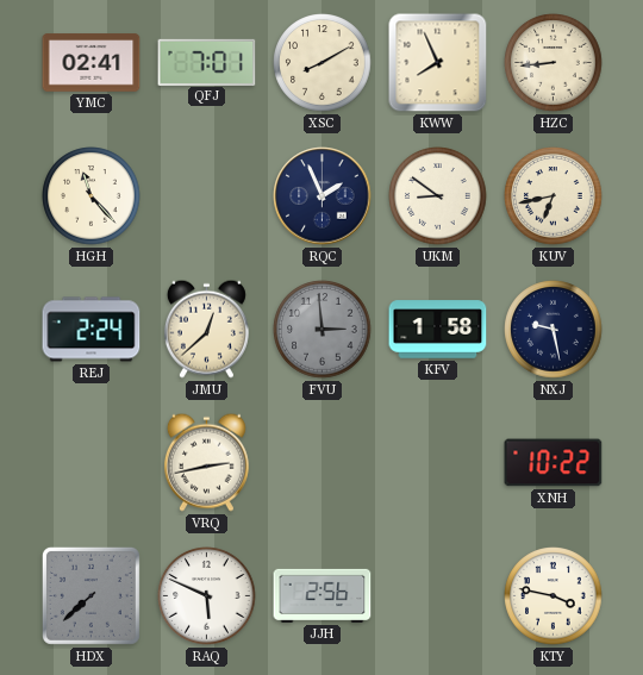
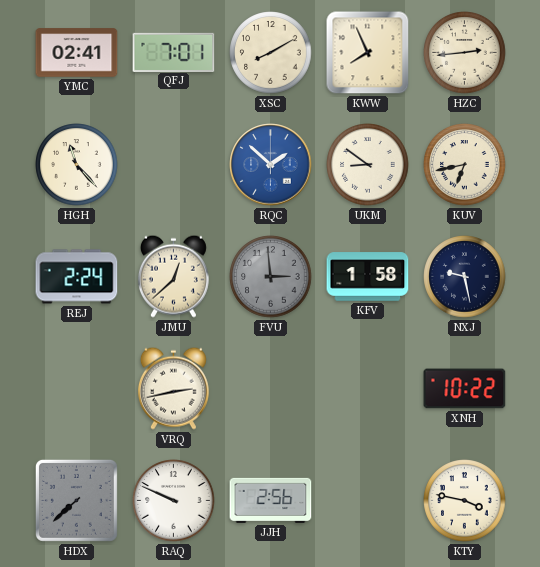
HZC: 8:44 -> 2:44
RQC: 1:56 -> 1:52
RQC dial: navy -> blue
RAQ: 5:49 -> 9:49
